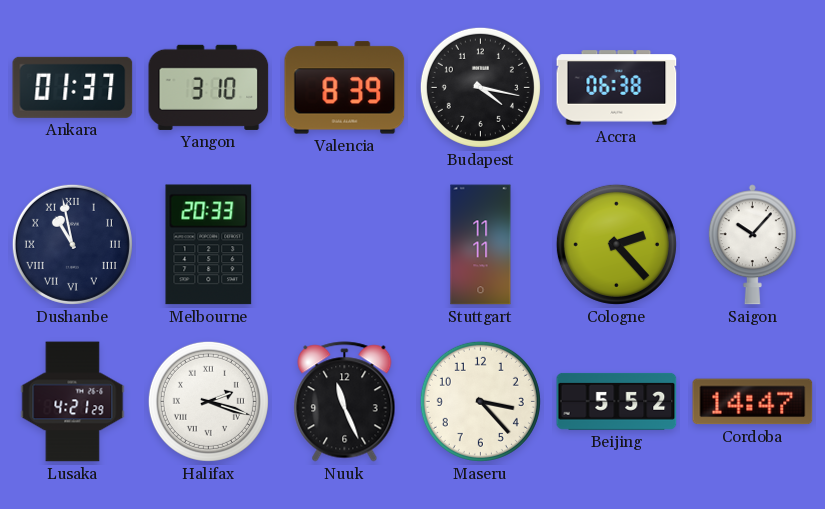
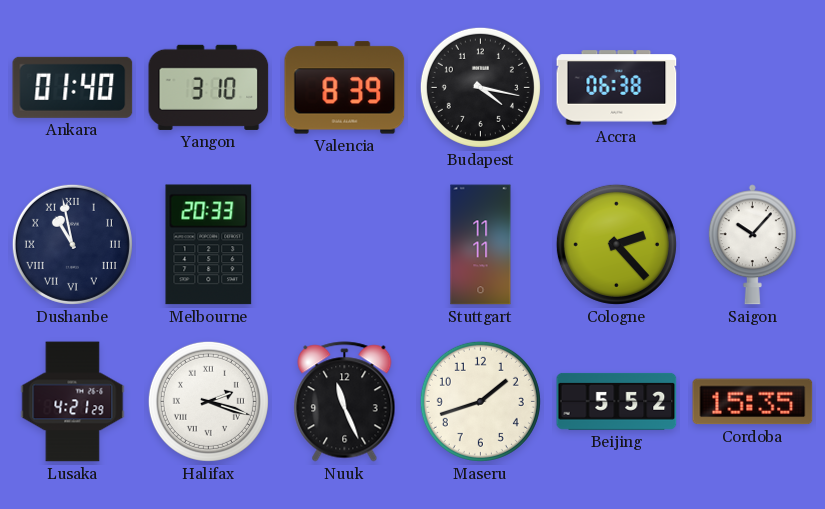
Ankara: 01:37 -> 01:40
Maseru: 3:23 -> 1:42
Cordoba: 14:47 -> 15:35
